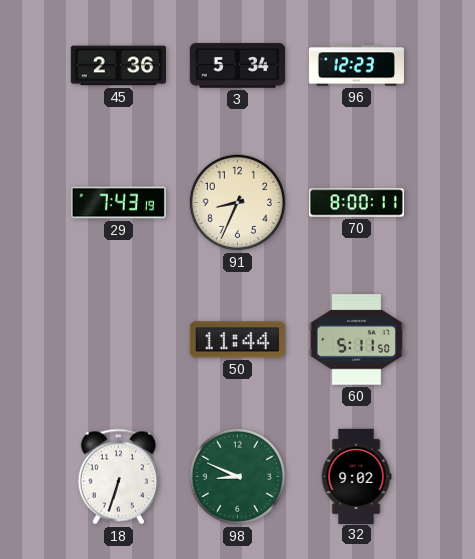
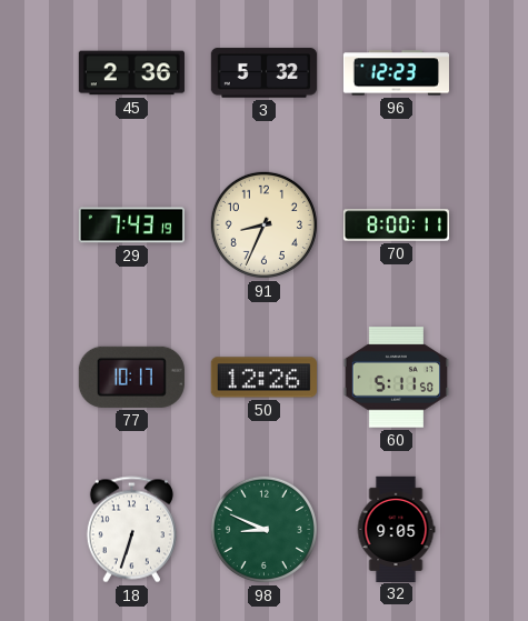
3: 5:34 -> 5:32
77: none -> 10:17
50: 11:44 -> 12:26
32: 9:02 -> 9:05
